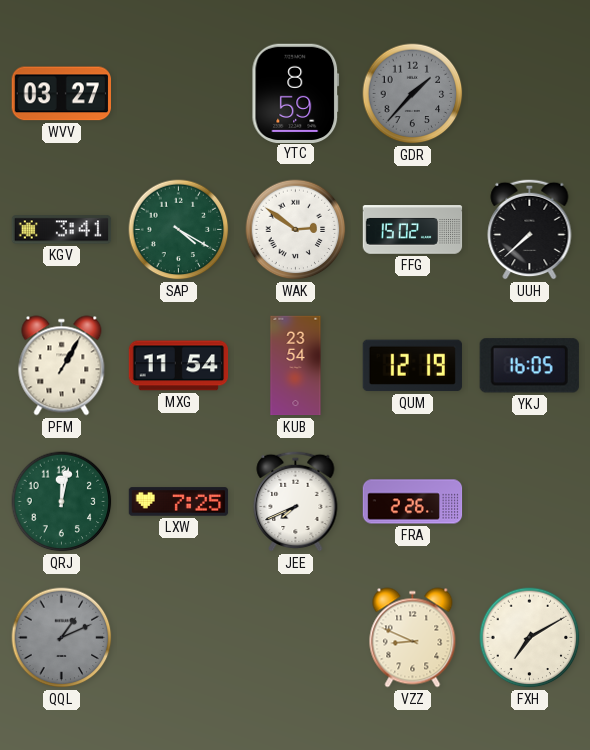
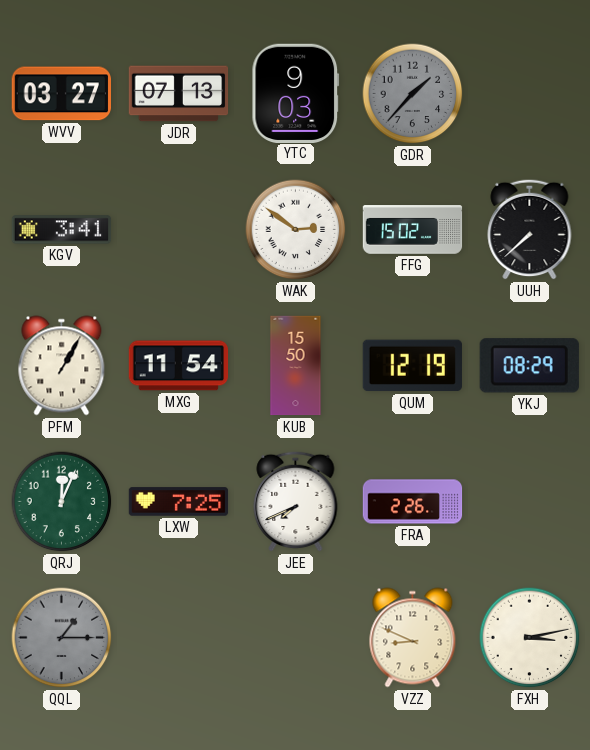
JDR: none -> 07:13
YTC: 8:59 -> 9:03
SAP: 4:20 -> none
KUB: 23:54 -> 15:50
YKJ: 16:05 -> 08:29
QRJ: 12:02 -> 12:04
QQL: 1:11 -> 1:15
FXH: 7:10 -> 3:13
